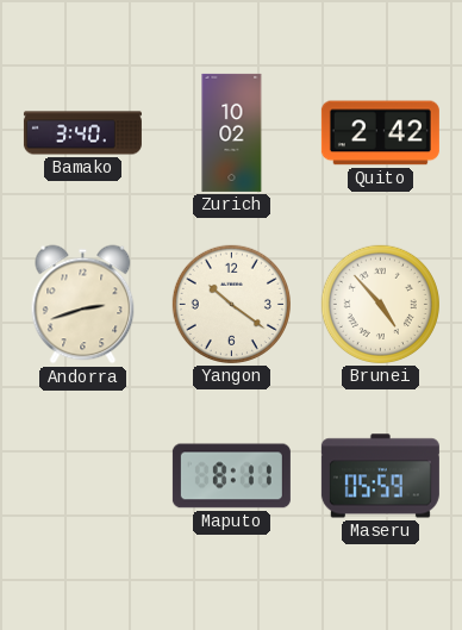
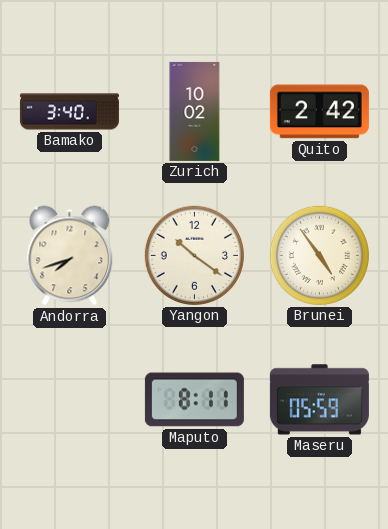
Andorra: 2:42 -> 7:42
Brunei: 4:53 -> 4:54
